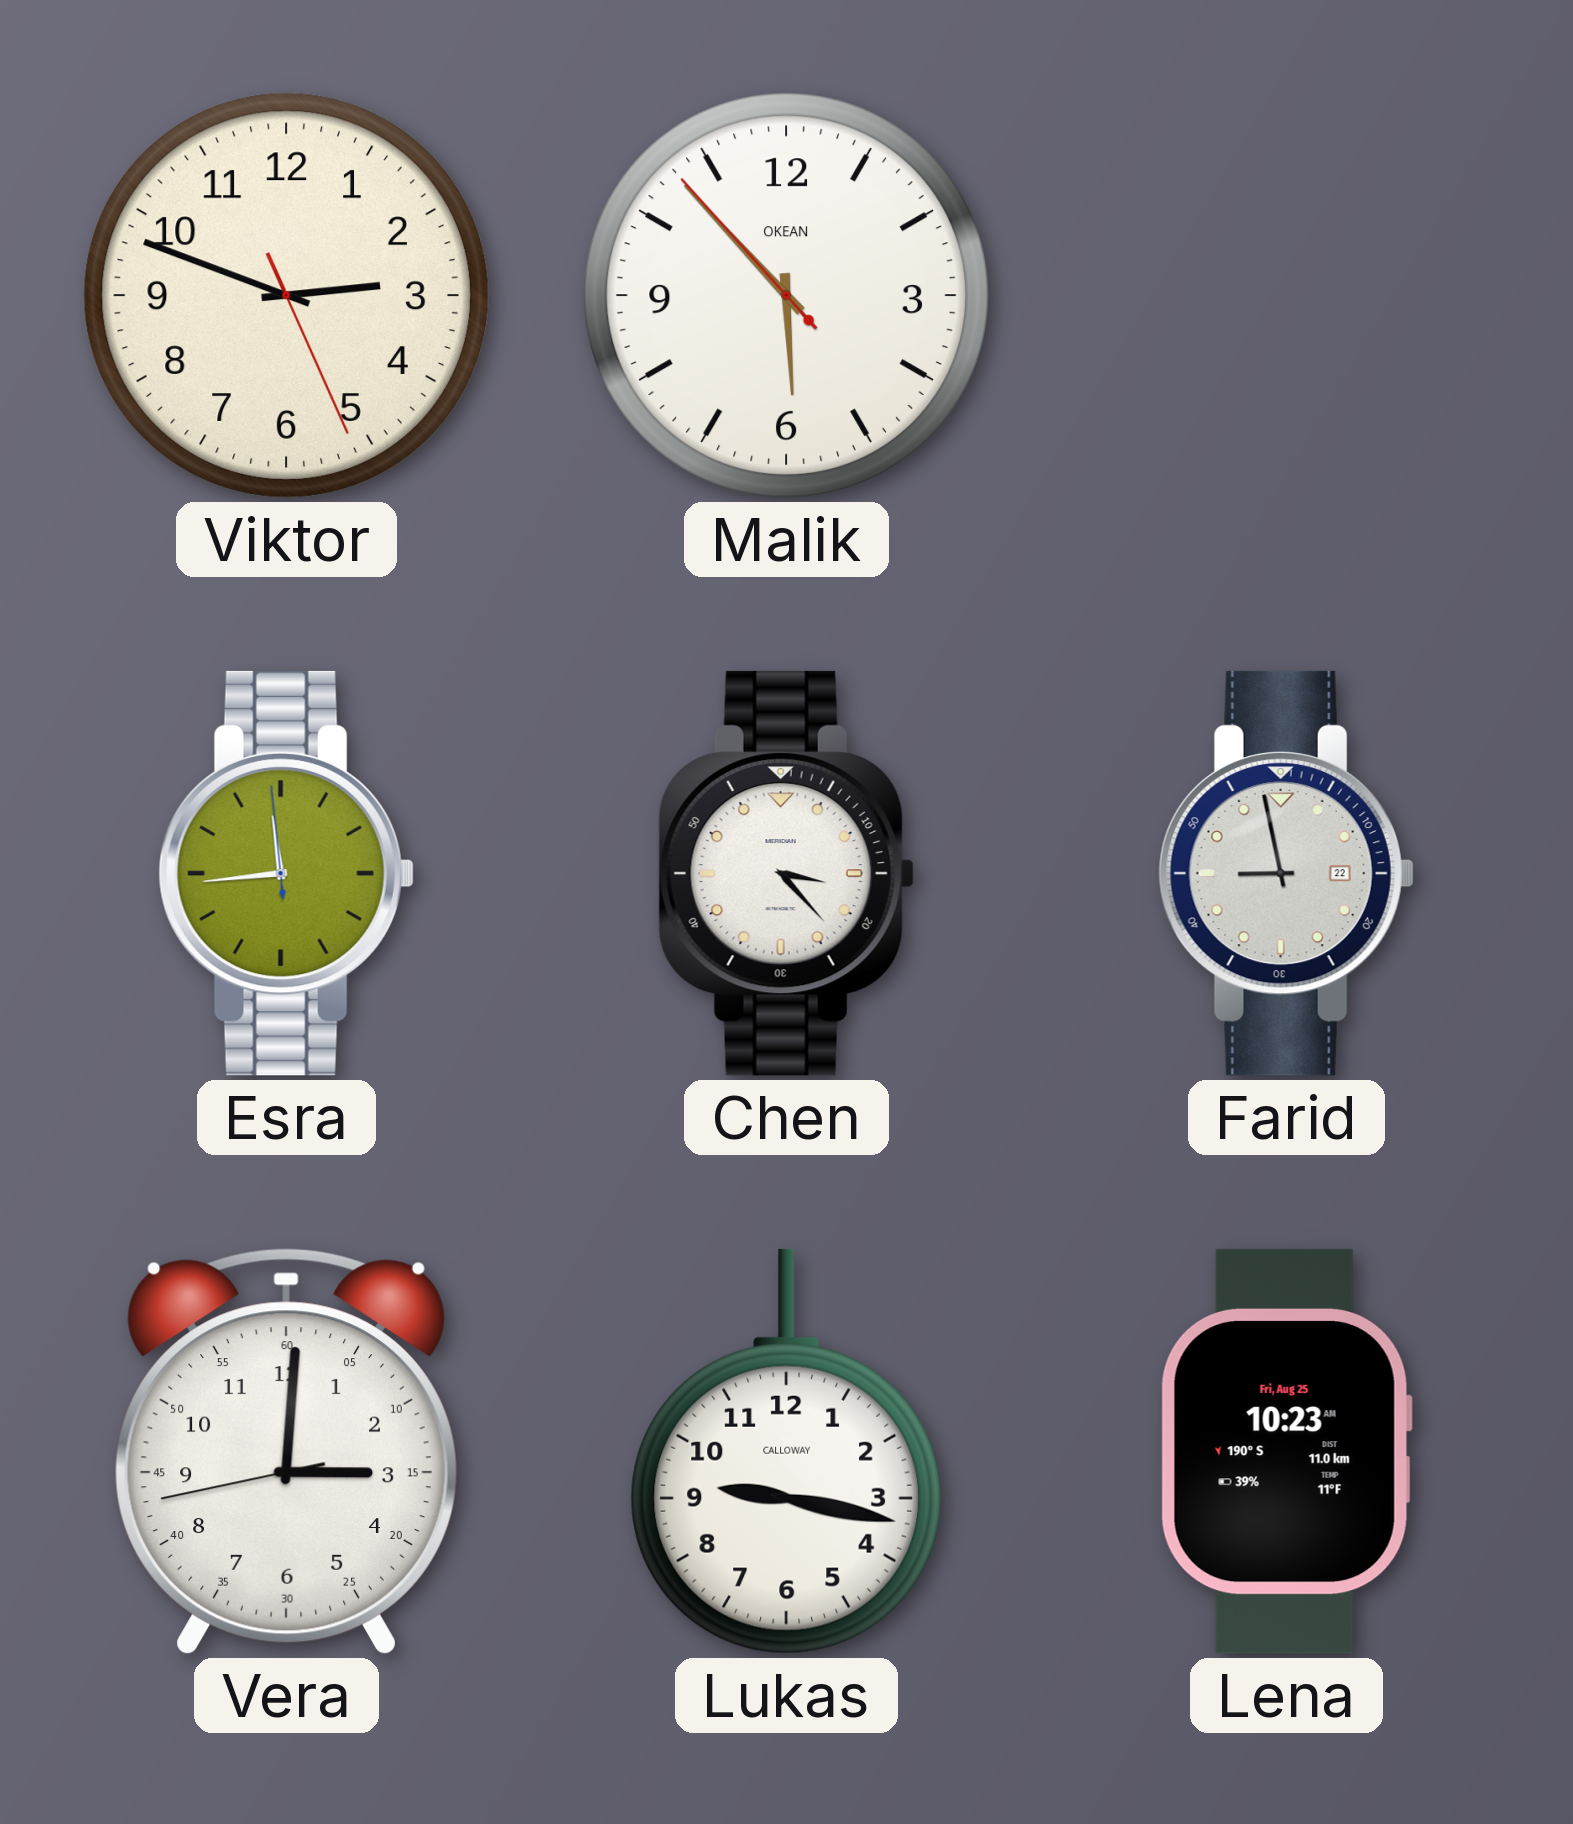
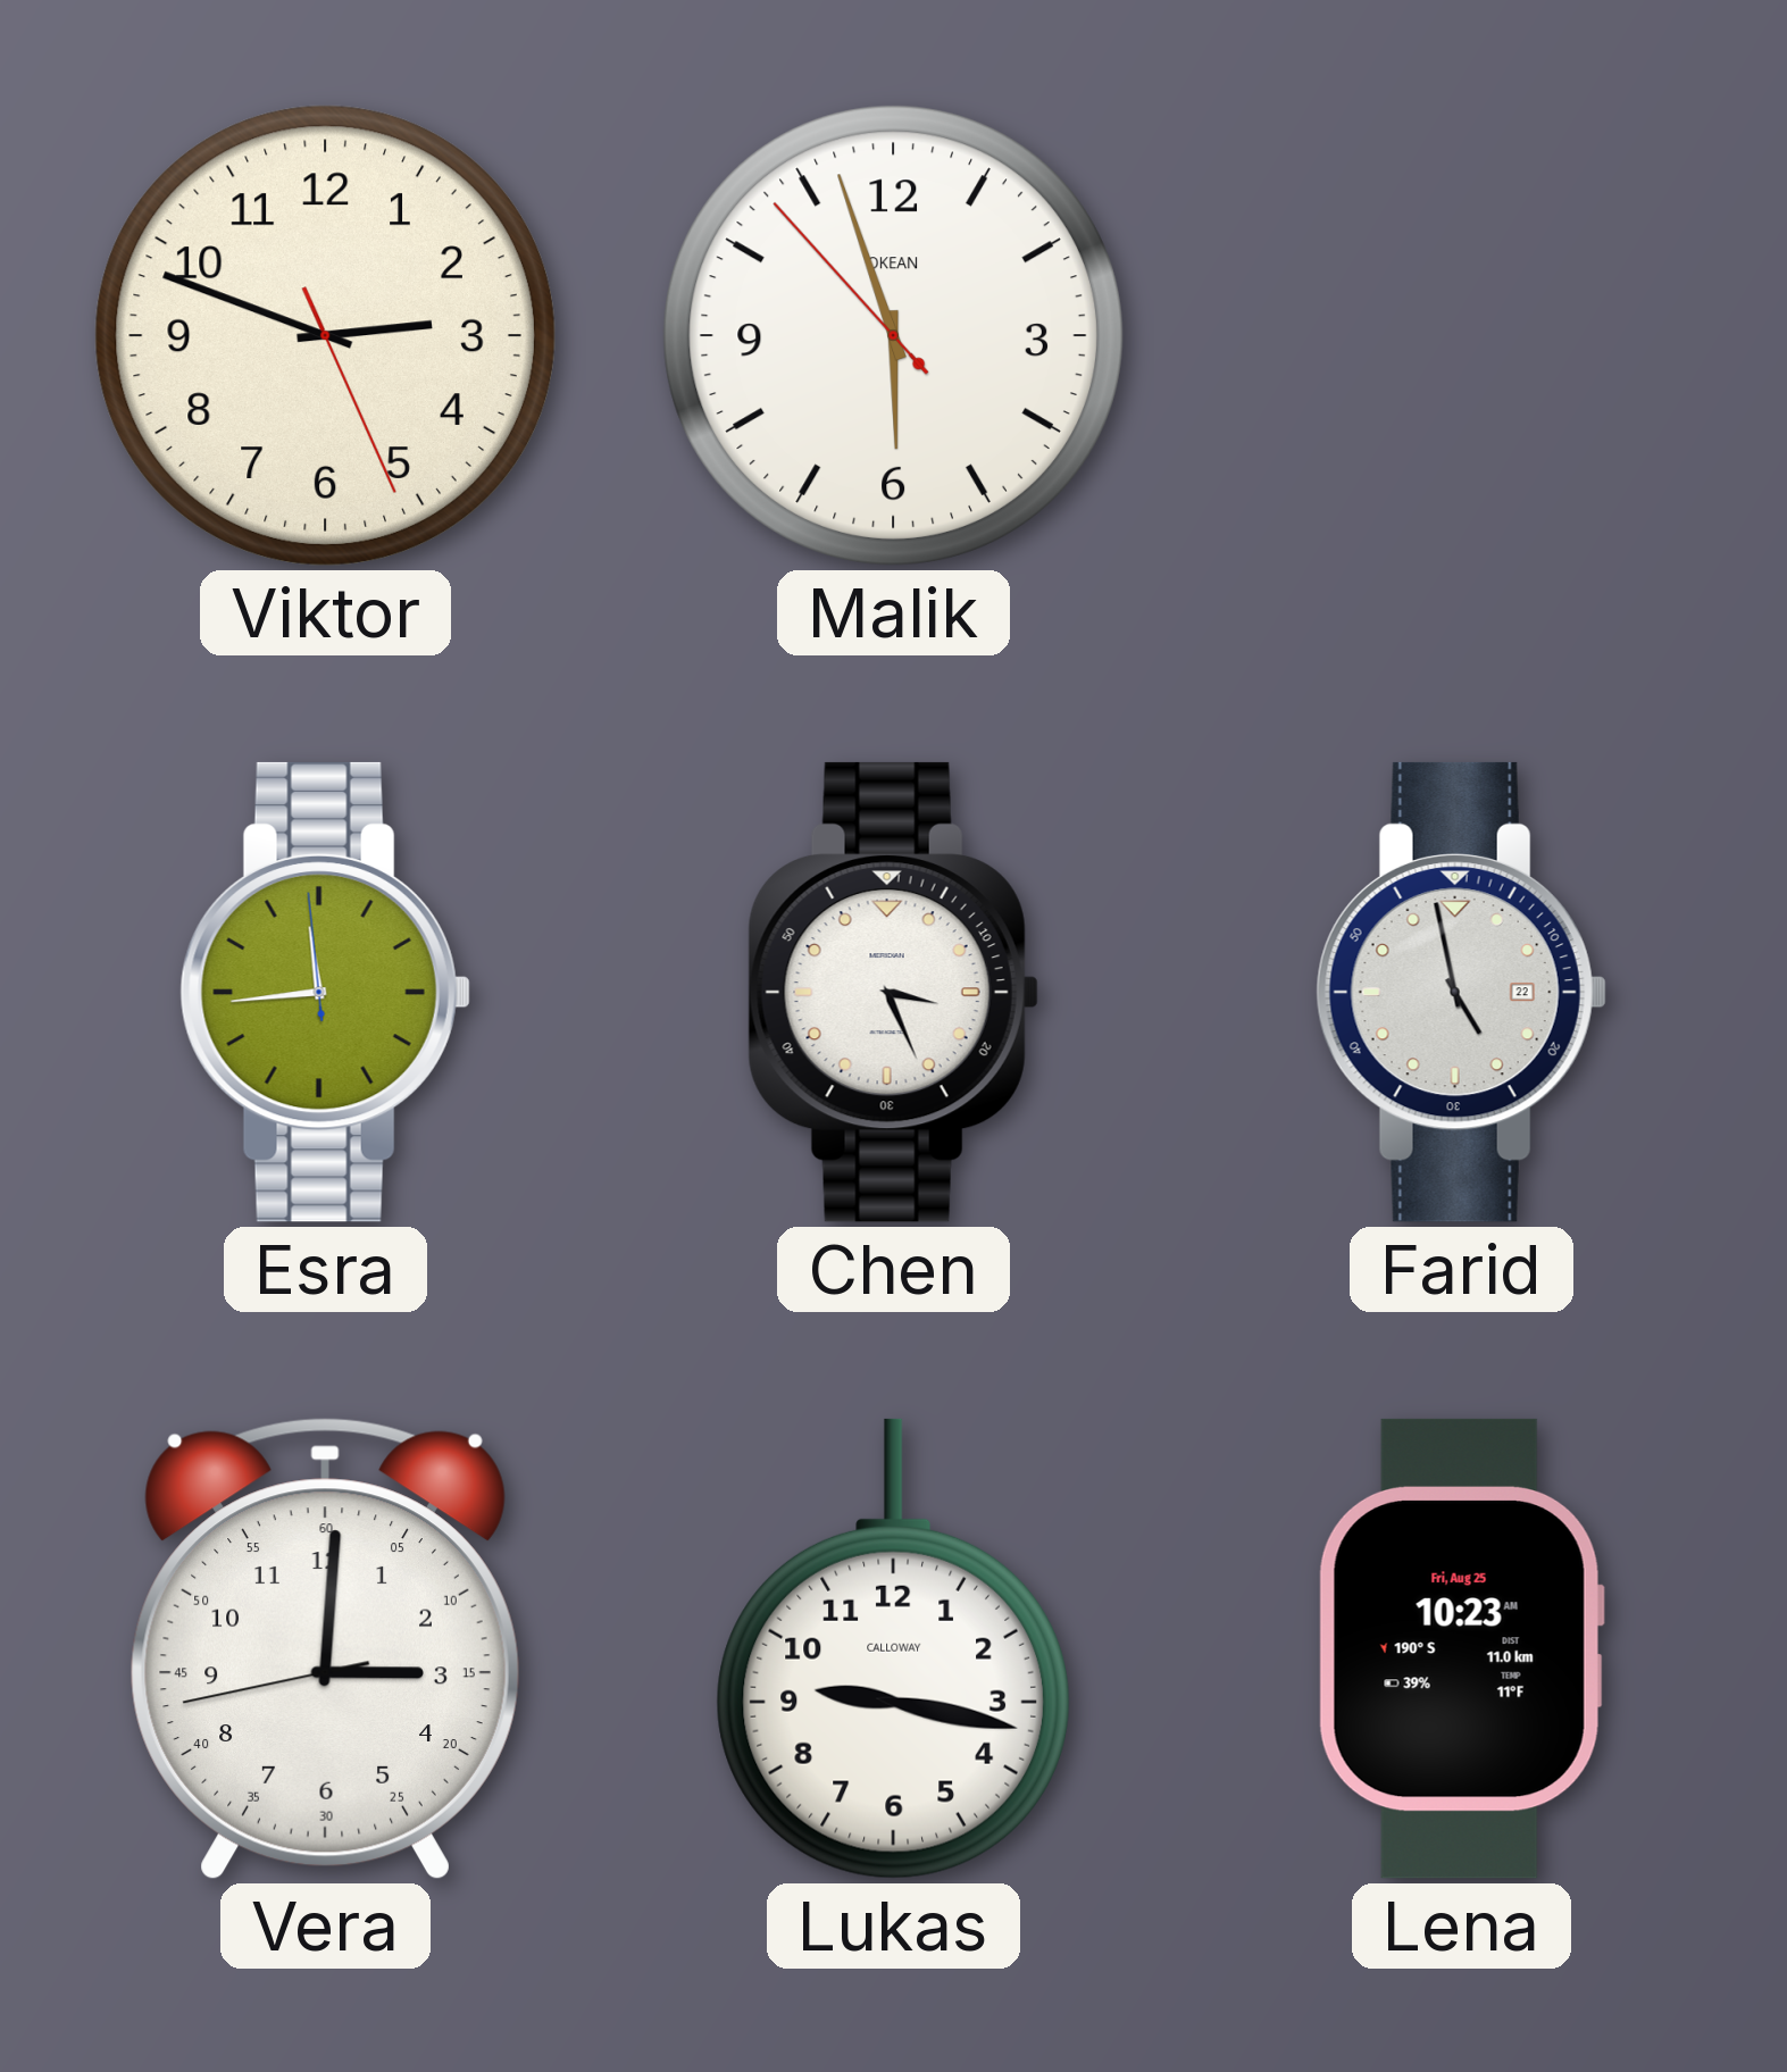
Malik: 5:52 -> 5:56
Chen: 3:23 -> 3:26
Farid: 8:58 -> 4:58
